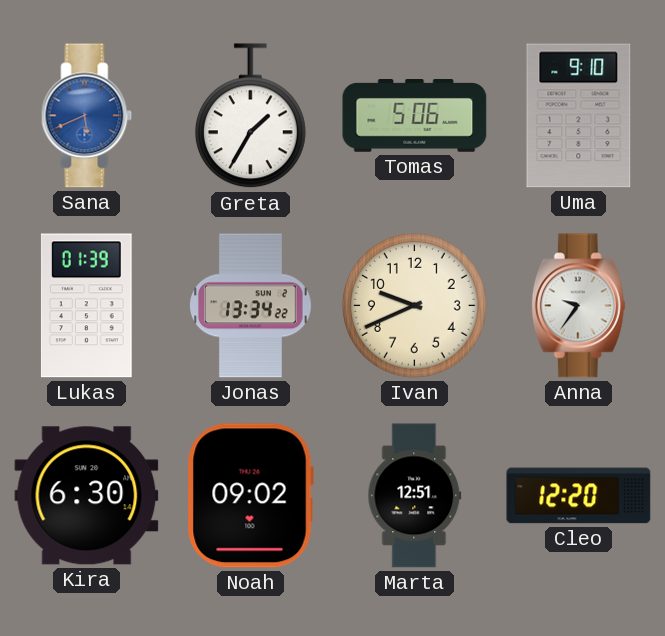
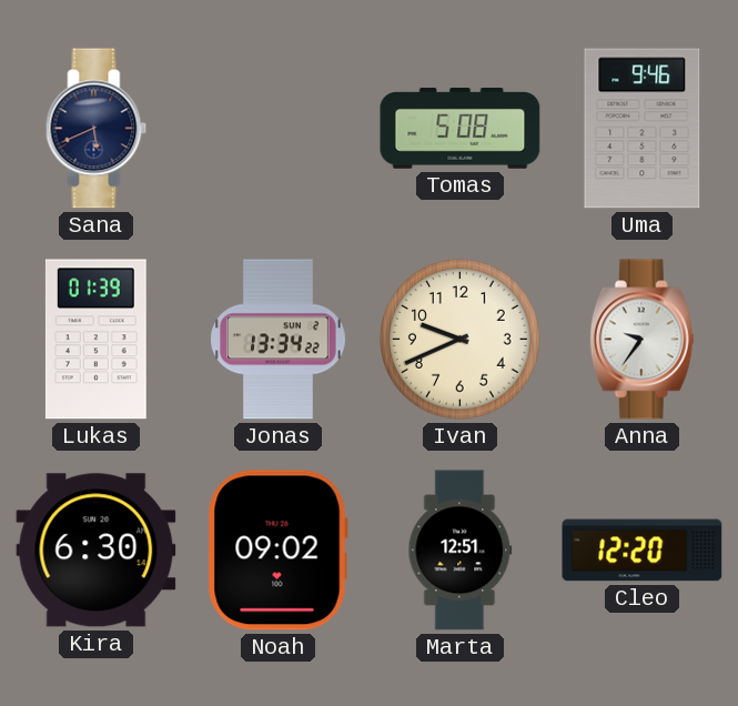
Sana dial: blue -> navy
Greta: 1:35 -> none
Tomas: 5:06 -> 5:08
Uma: 9:10 -> 9:46
